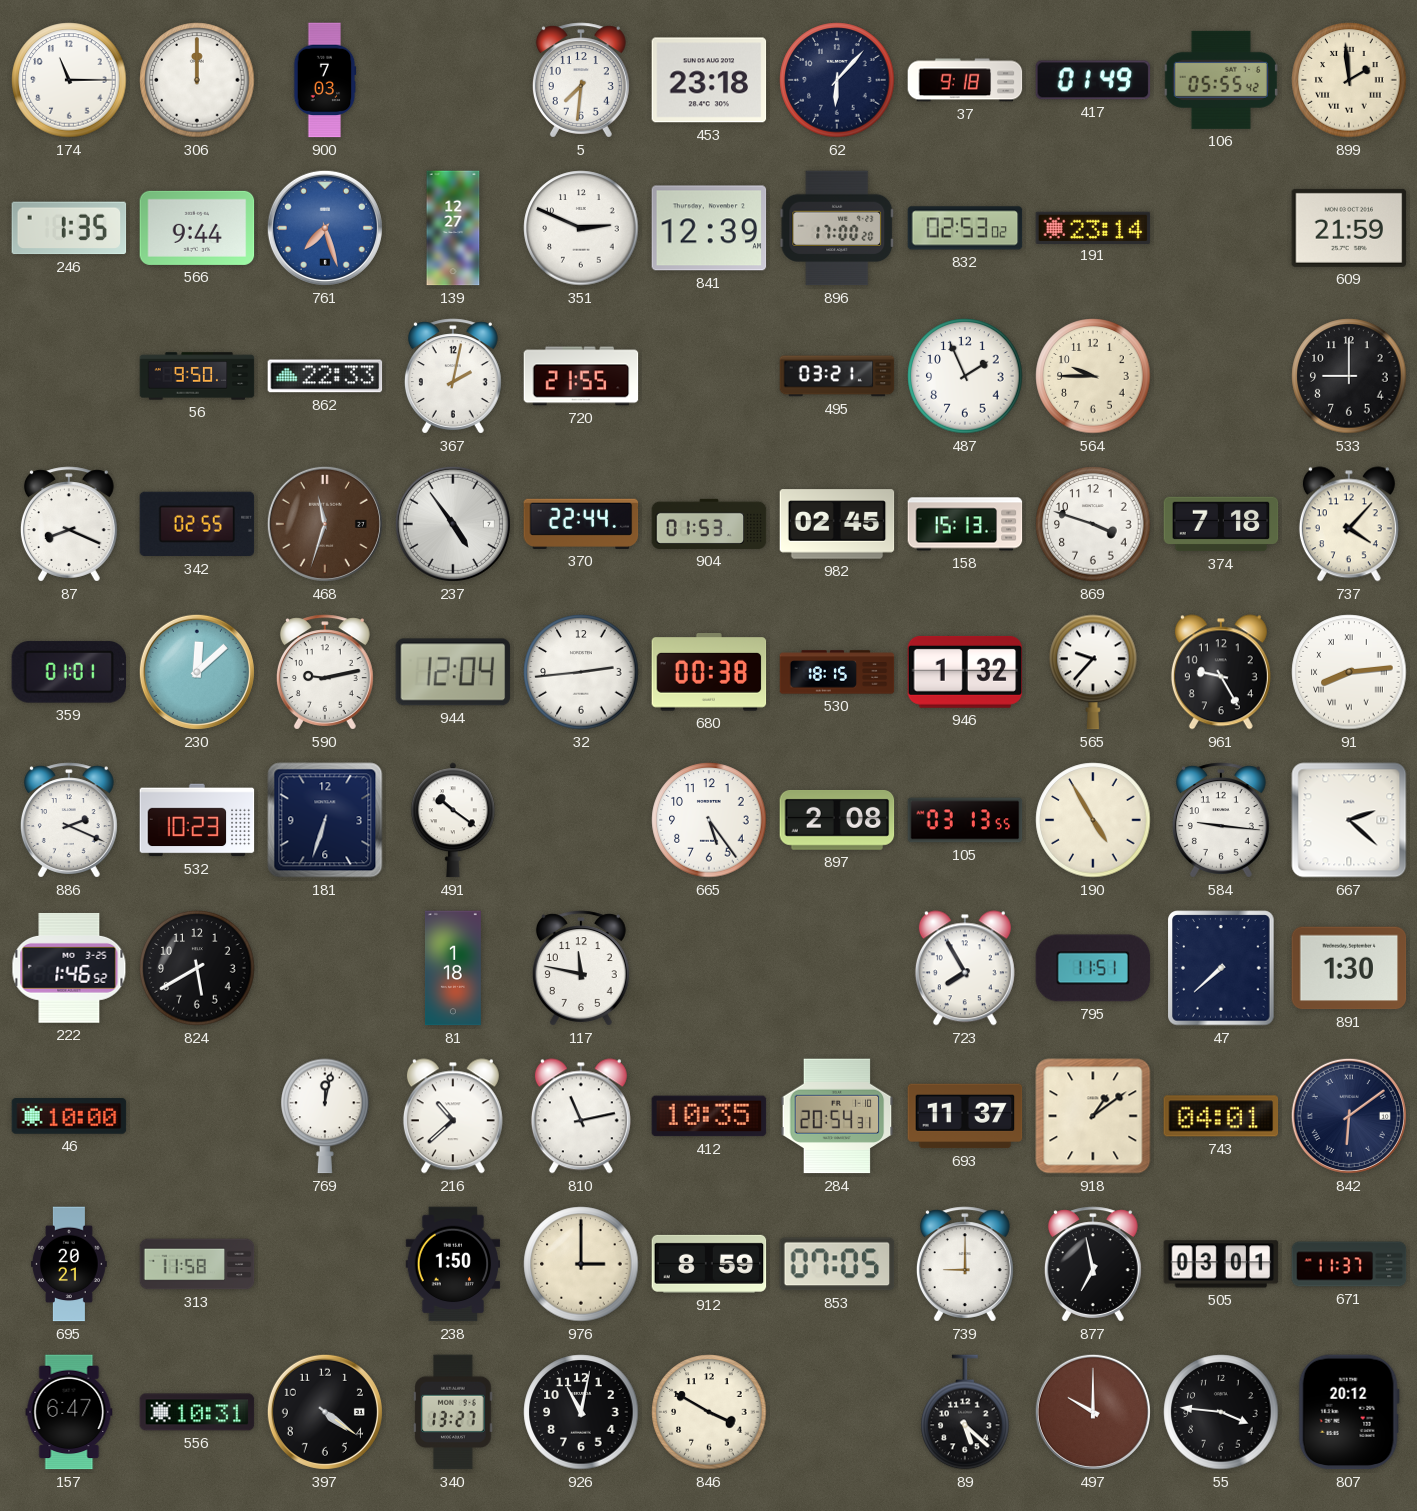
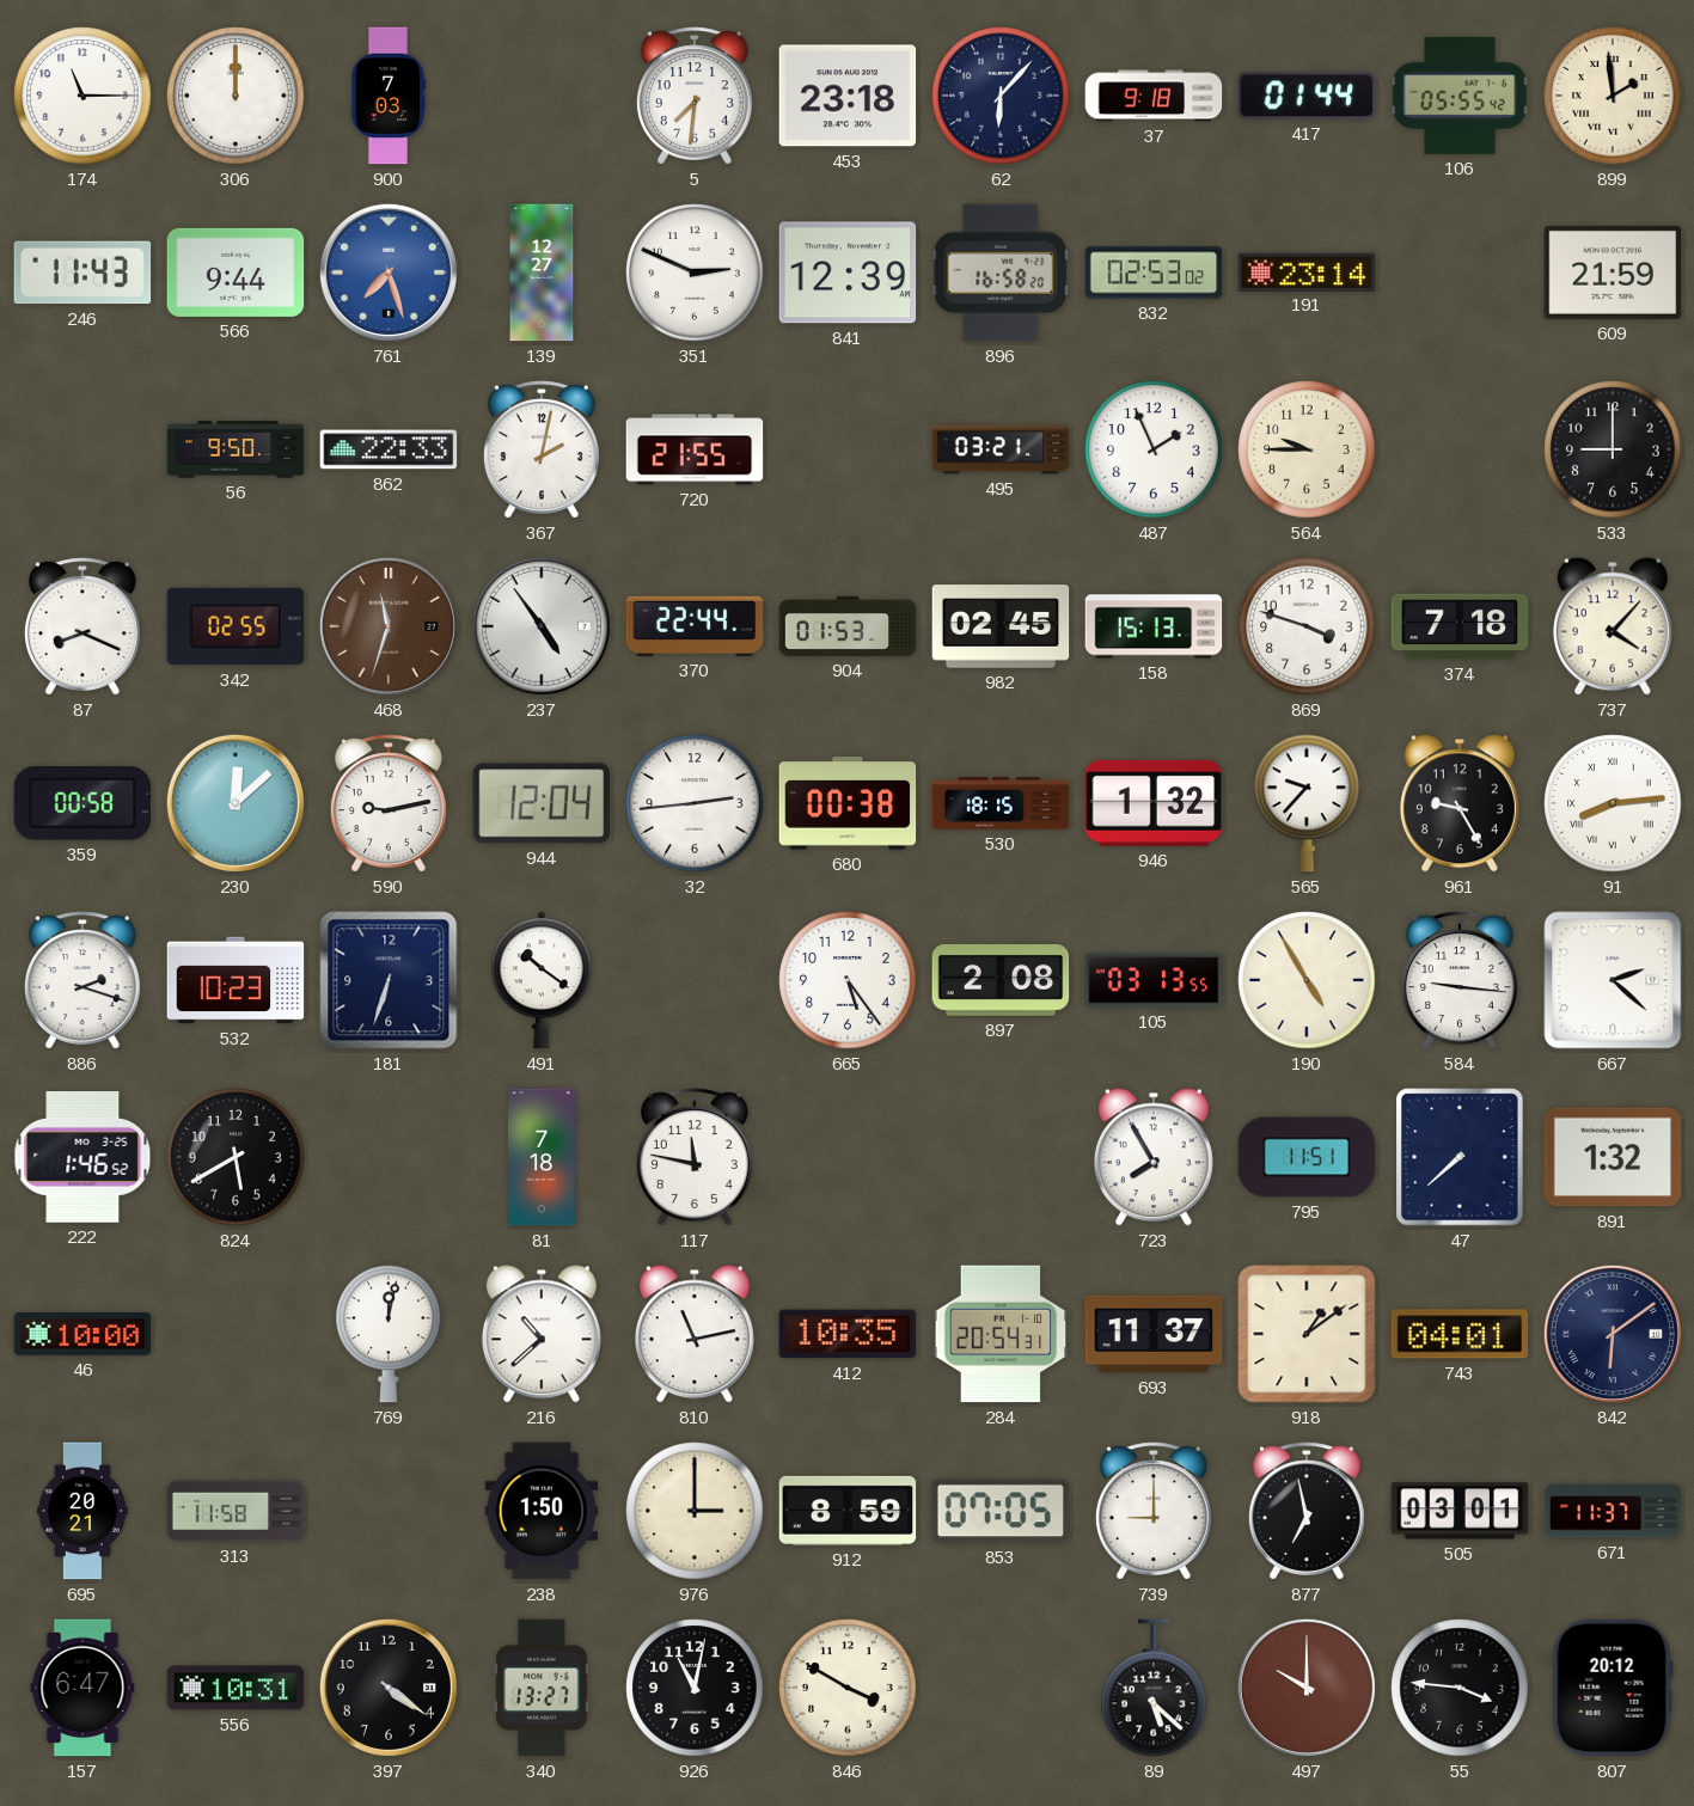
417: 01:49 -> 01:44
246: 1:35 -> 11:43
896: 17:00 -> 16:58
359: 01:01 -> 00:58
886: 2:19 -> 2:18
81: 1:18 -> 7:18
891: 1:30 -> 1:32
